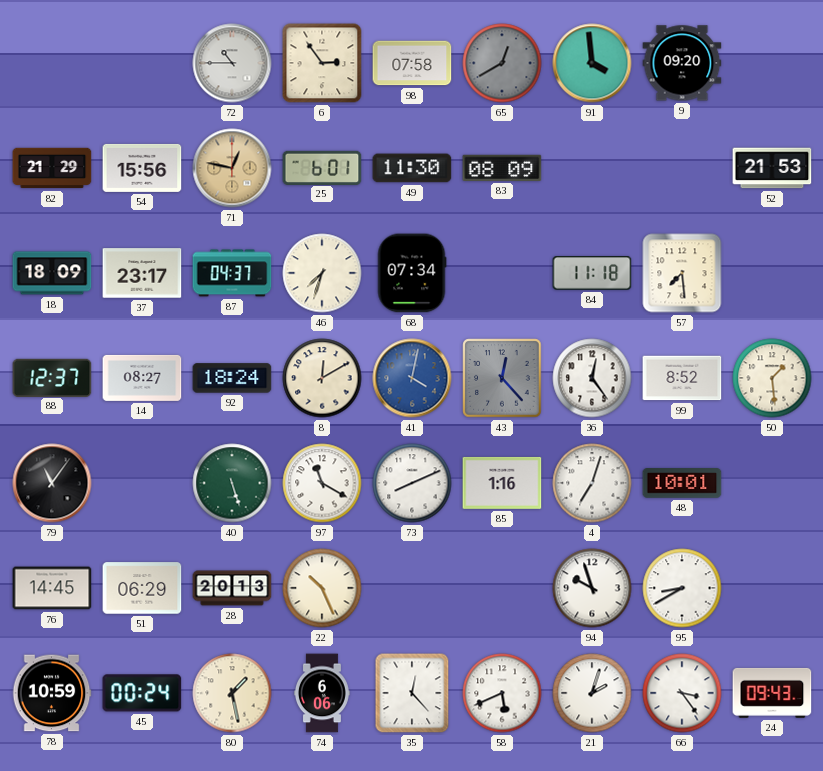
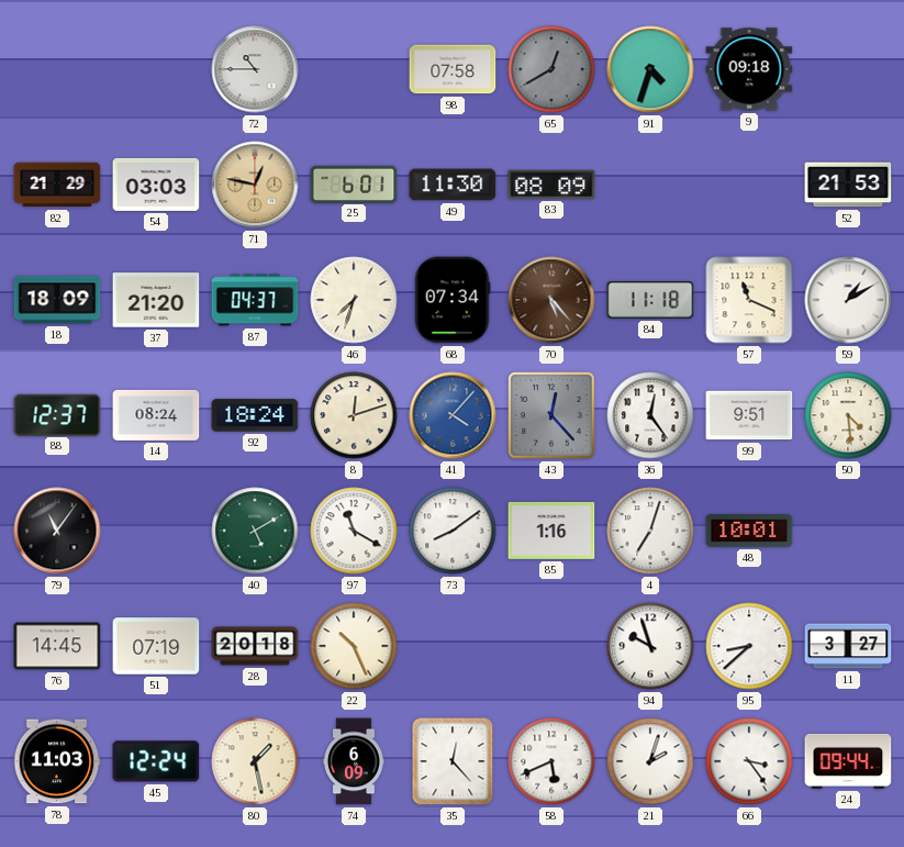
6: 2:54 -> none
91: 3:59 -> 4:33
9: 09:20 -> 09:18
54: 15:56 -> 03:03
37: 23:17 -> 21:20
70: none -> 5:23
57: 7:29 -> 11:19
59: none -> 1:10
14: 08:27 -> 08:24
8: 12:10 -> 12:12
41: 4:02 -> 4:07
99: 8:52 -> 9:51
50: 1:29 -> 4:29
40: 5:27 -> 5:10
73: 8:11 -> 8:09
51: 06:29 -> 07:19
28: 20:13 -> 20:18
95: 8:40 -> 8:38
11: none -> 3:27
78: 10:59 -> 11:03
45: 00:24 -> 12:24
74: 6:06 -> 6:09
24: 09:43 -> 09:44
